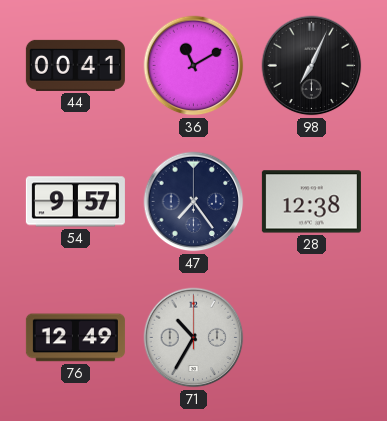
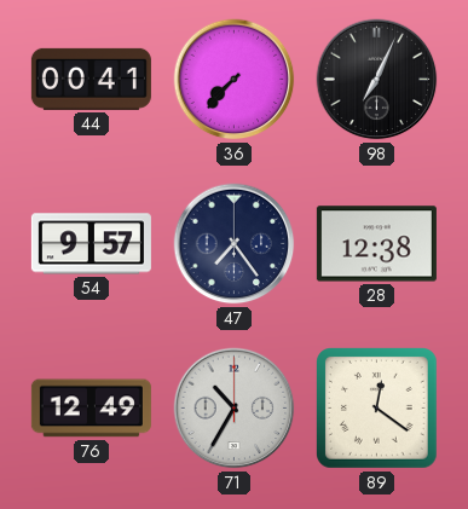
36: 11:10 -> 7:37
89: none -> 12:21
